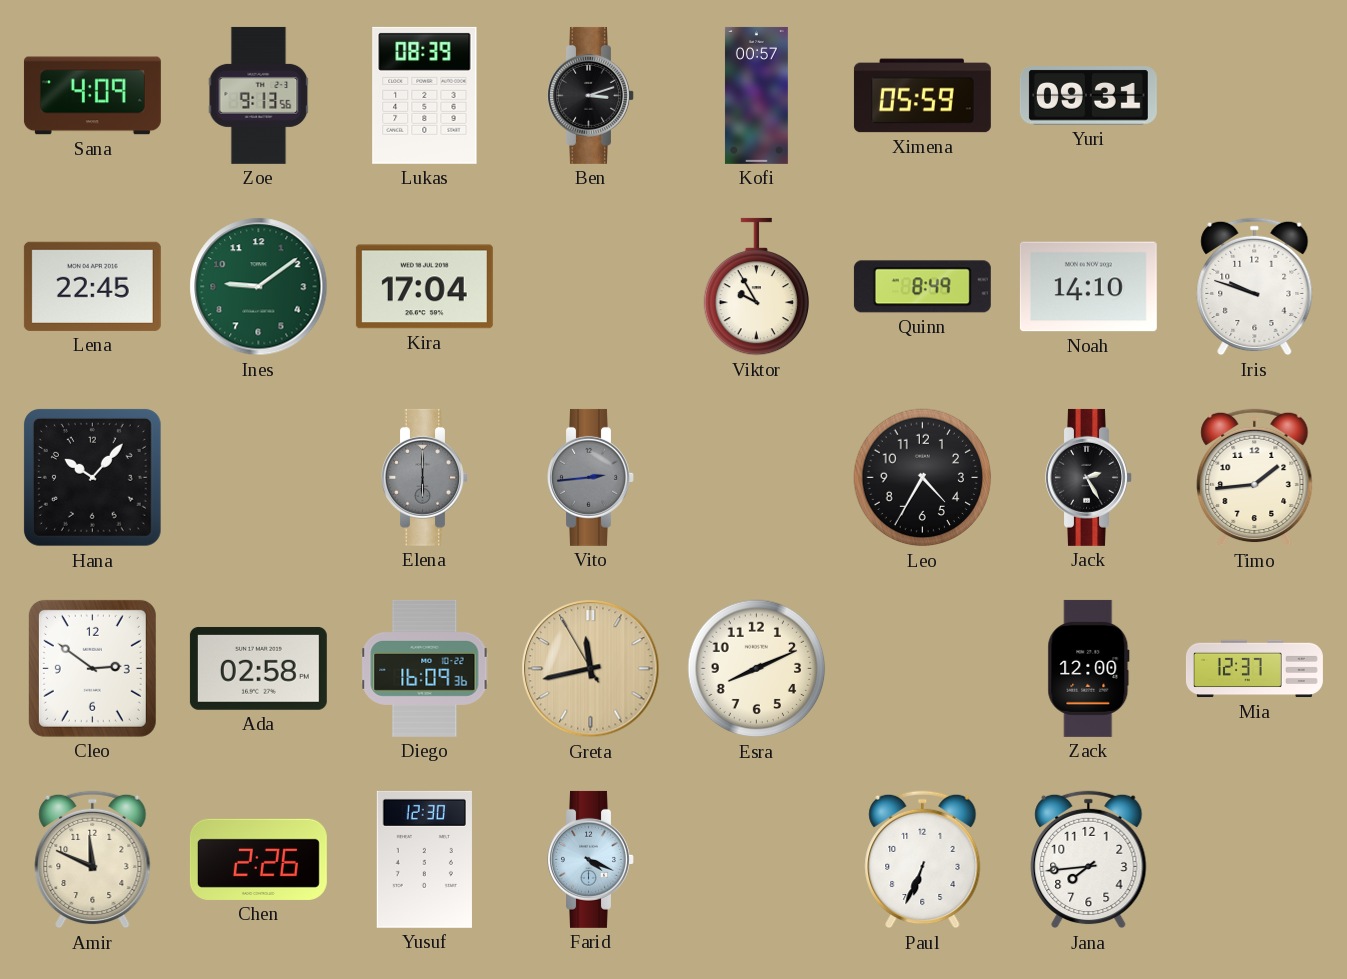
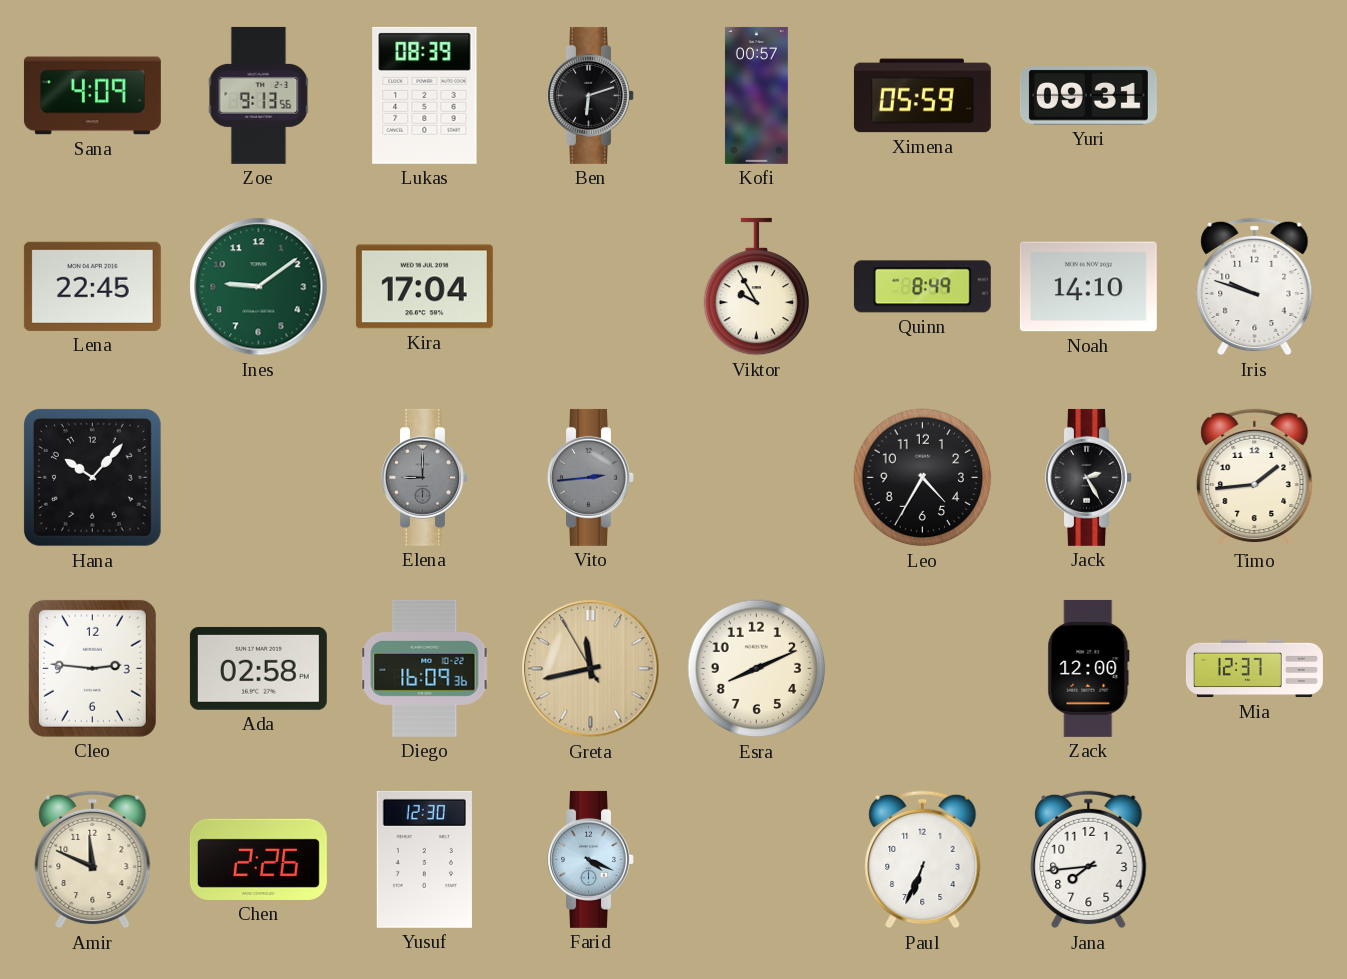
Ben: 3:12 -> 6:12
Elena: 6:00 -> 9:00
Cleo: 2:51 -> 2:46
